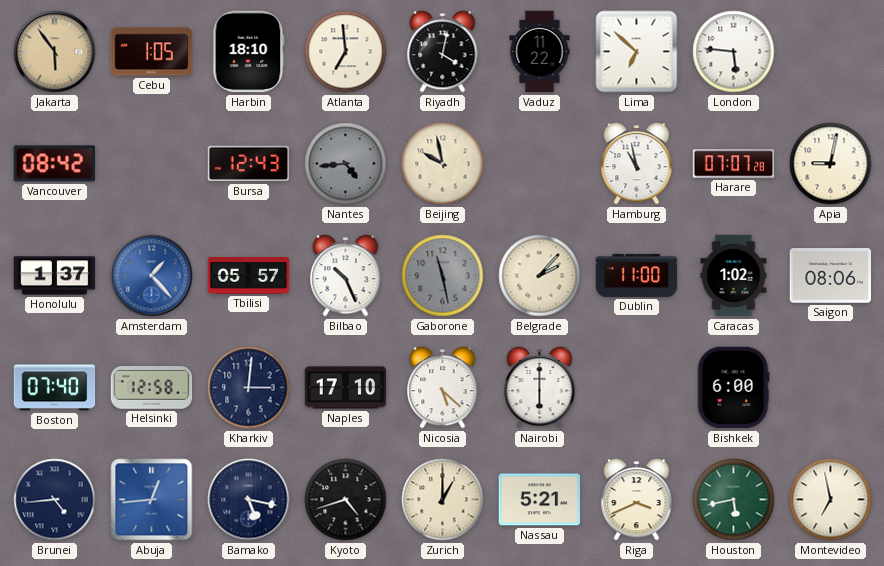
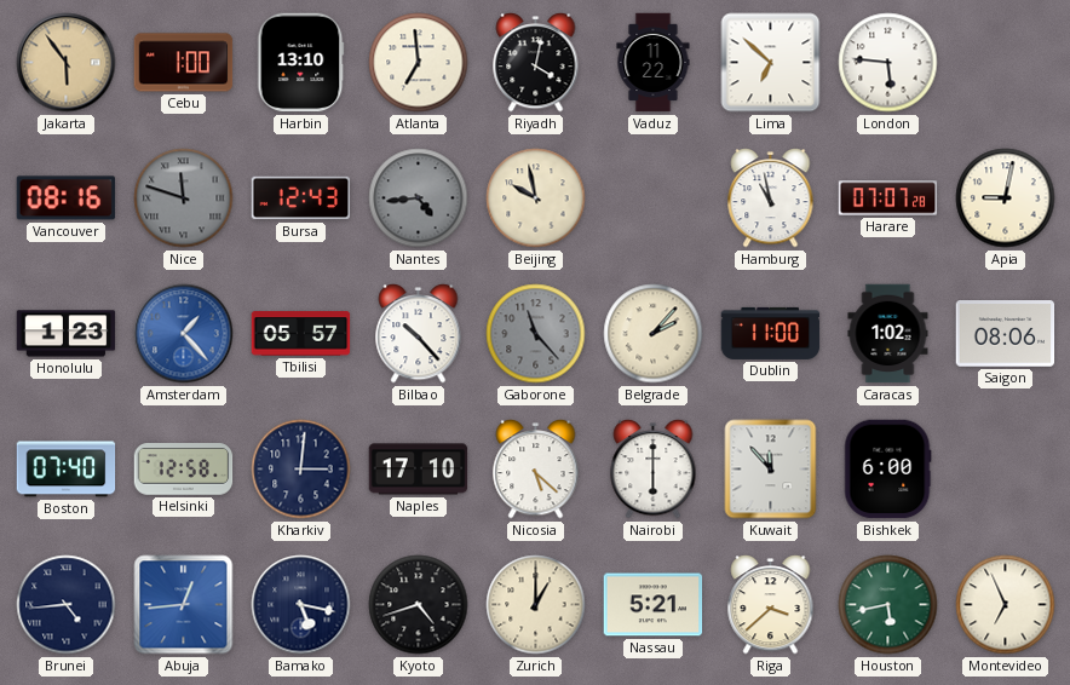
Cebu: 1:05 -> 1:00
Harbin: 18:10 -> 13:10
Vancouver: 08:42 -> 08:16
Nice: none -> 11:48
Honolulu: 1:37 -> 1:23
Bilbao: 10:26 -> 10:23
Gaborone: 11:28 -> 11:23
Kuwait: none -> 11:53
Riga: 3:41 -> 3:38
Montevideo: 6:58 -> 6:56
